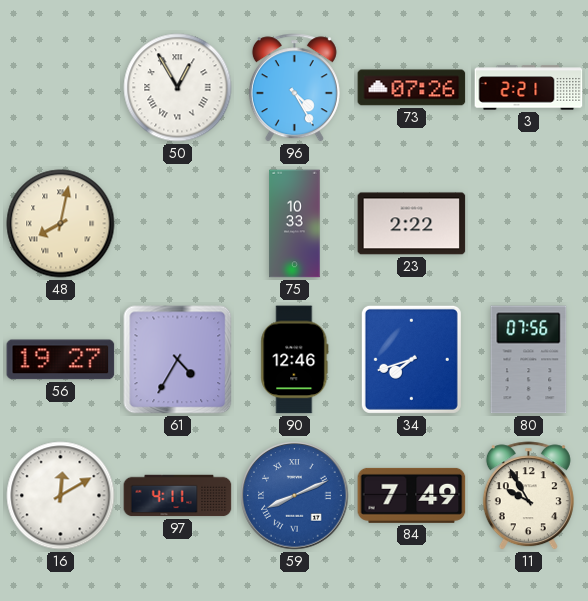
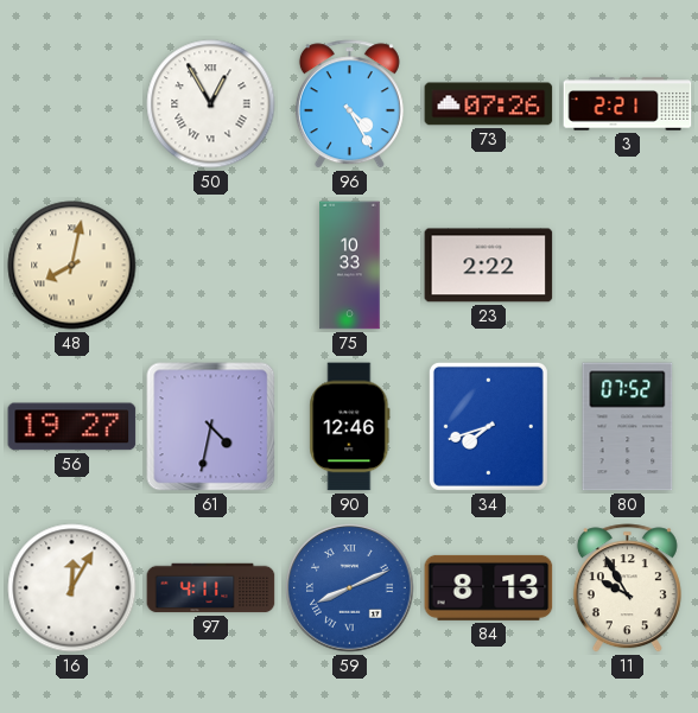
61: 4:35 -> 4:32
80: 07:56 -> 07:52
16: 12:10 -> 12:05
84: 7:49 -> 8:13
